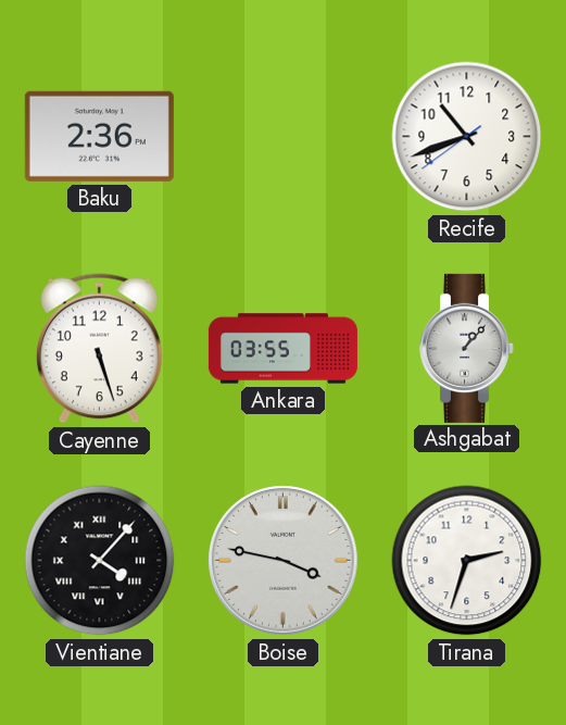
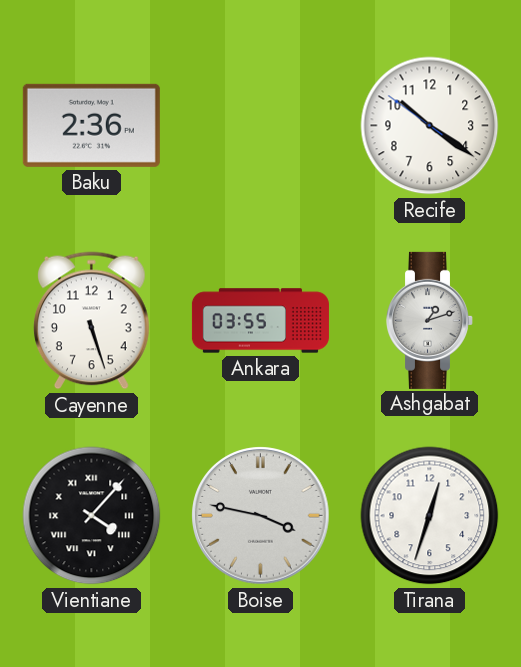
Recife: 10:41 -> 10:20
Ashgabat: 1:07 -> 1:12
Tirana: 2:33 -> 12:33
